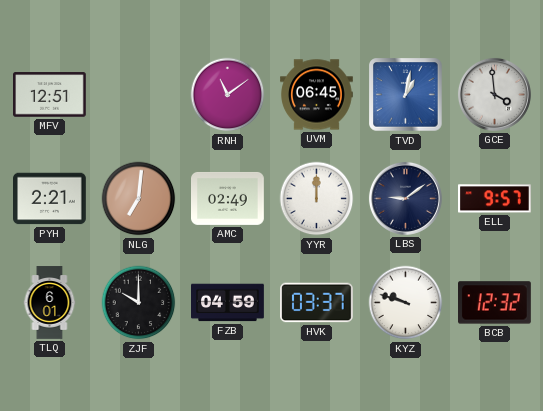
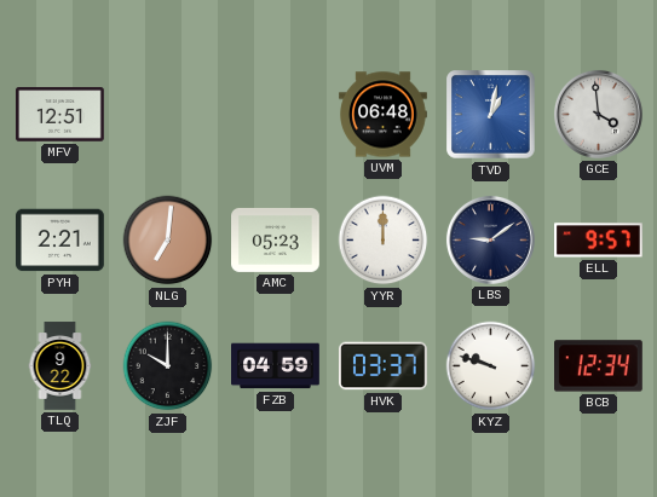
RNH: 11:09 -> none
UVM: 06:45 -> 06:48
AMC: 02:49 -> 05:23
TLQ: 6:01 -> 9:22
BCB: 12:32 -> 12:34
